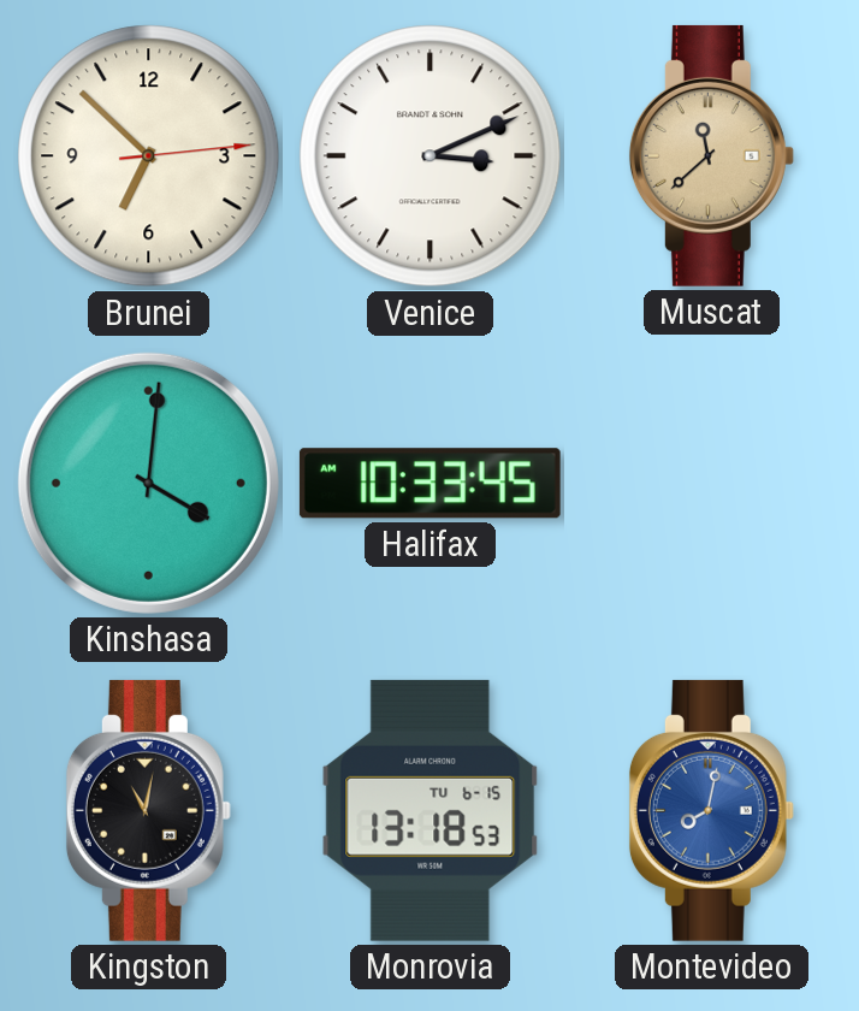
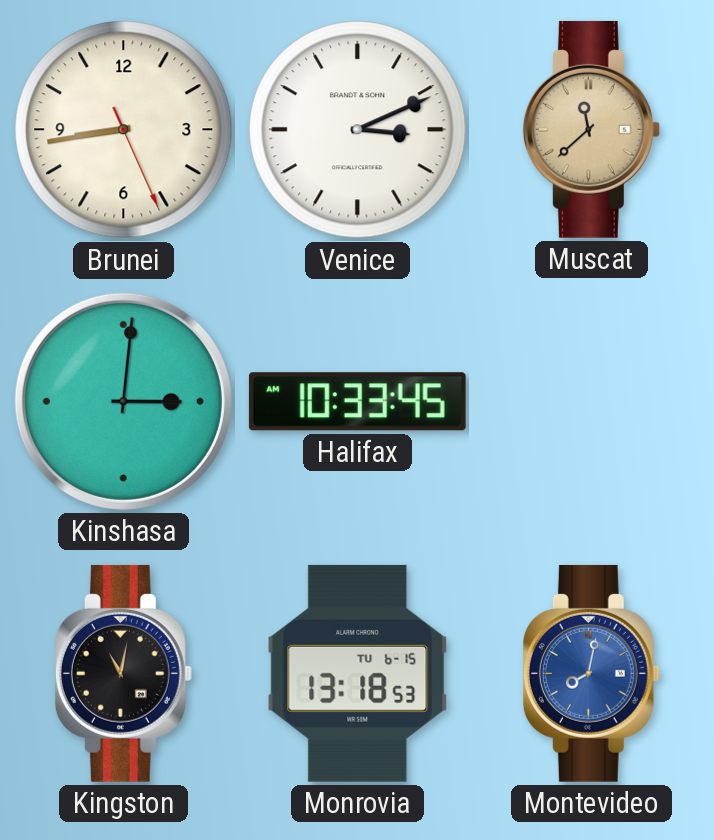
Brunei: 6:52 -> 8:43
Kinshasa: 4:01 -> 3:01
